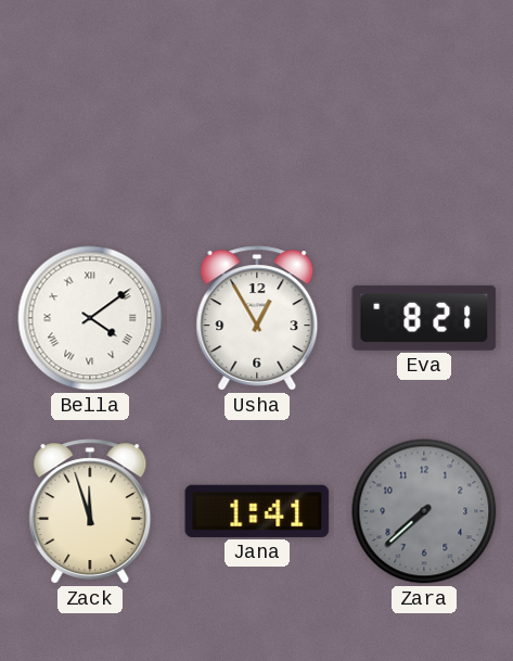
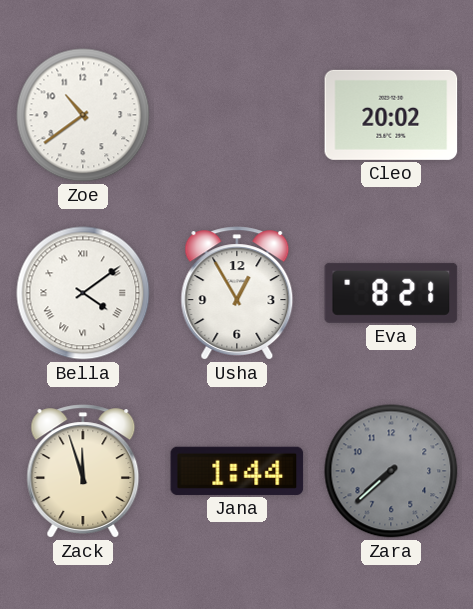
Zoe: none -> 10:39
Cleo: none -> 20:02
Jana: 1:41 -> 1:44
